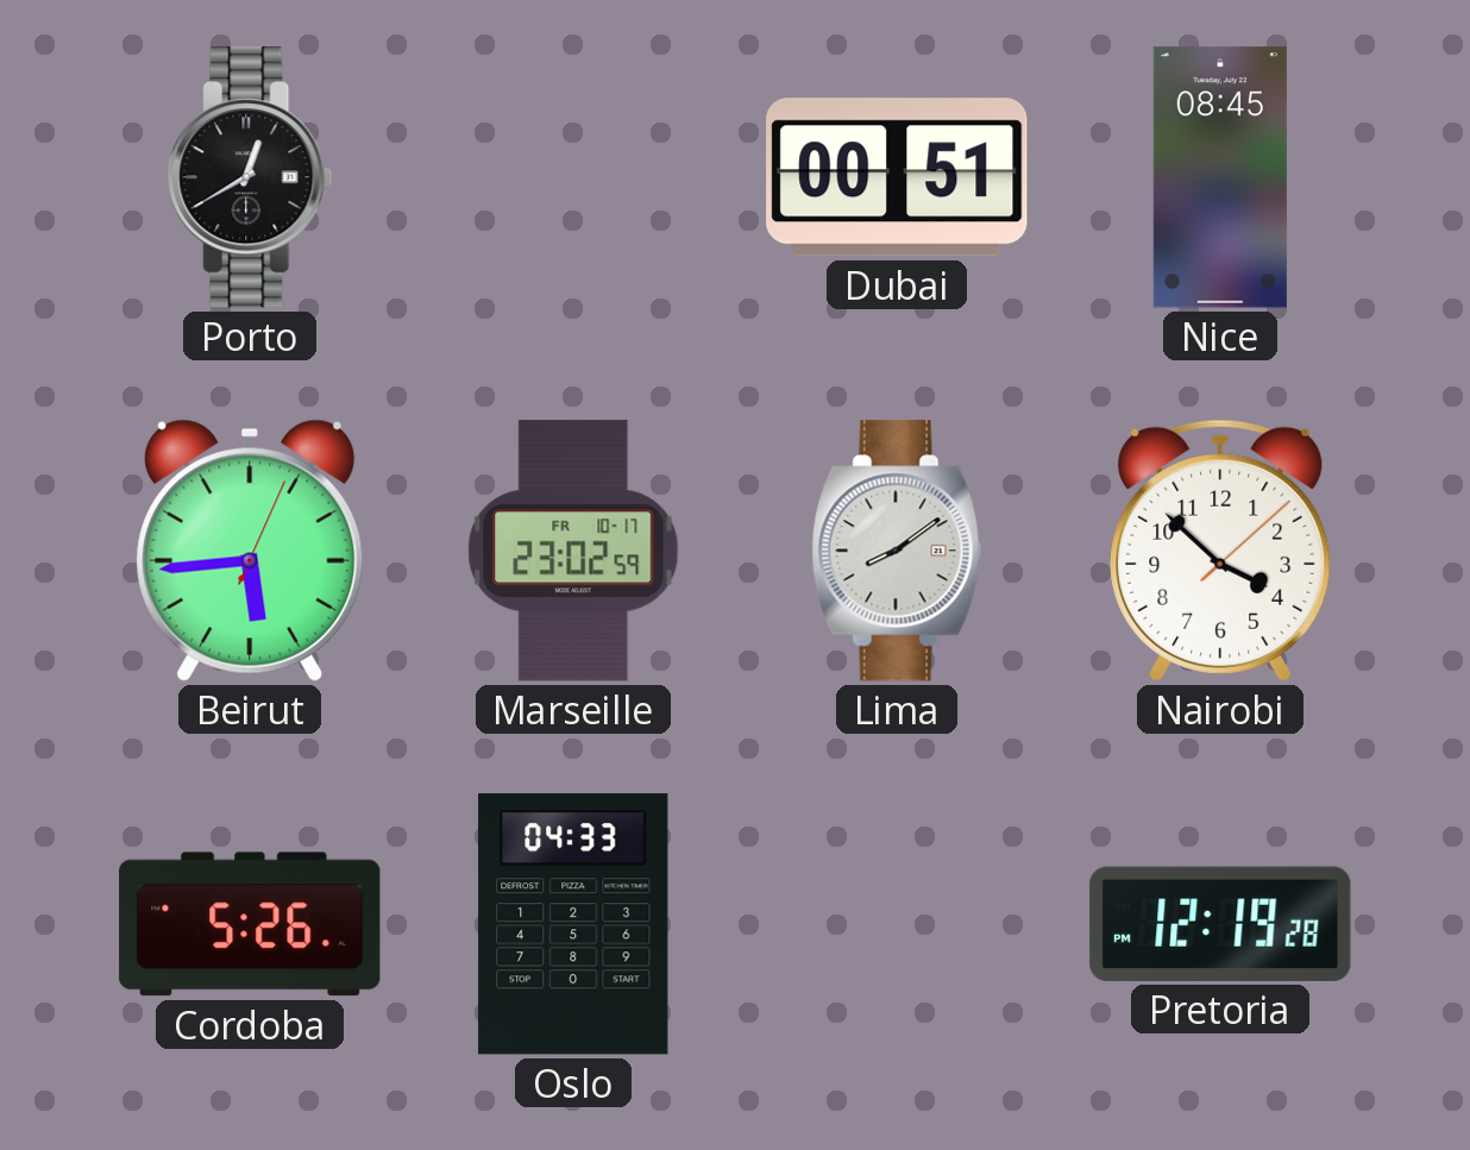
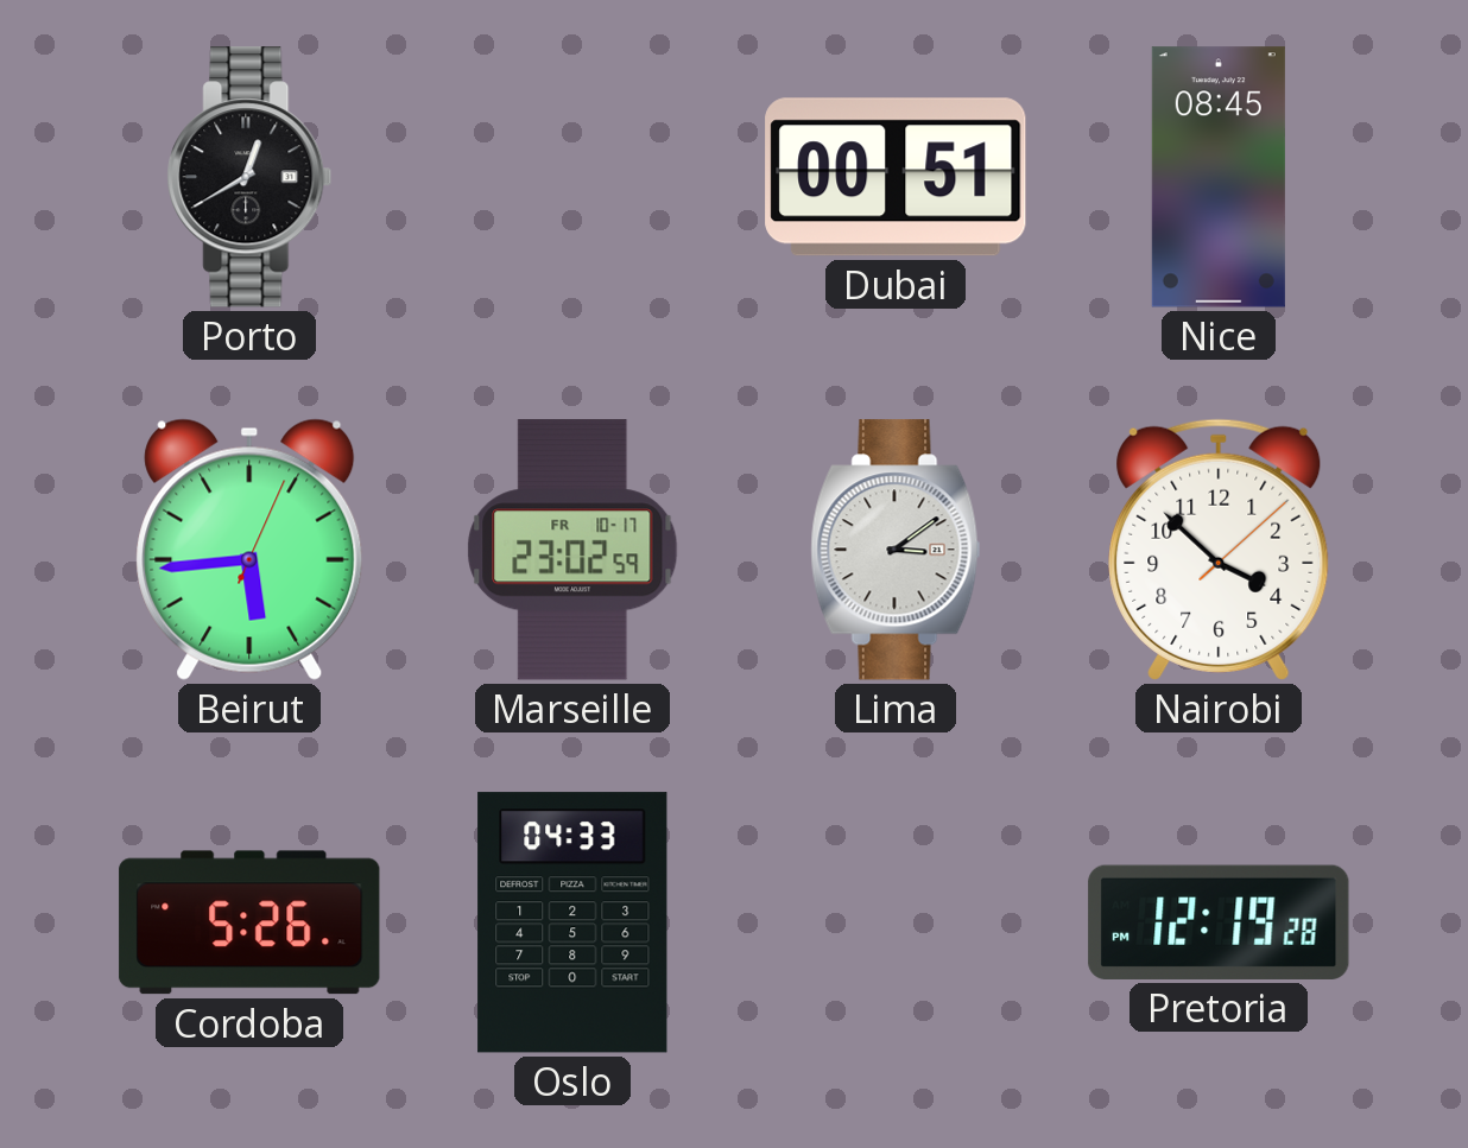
Lima: 8:09 -> 3:09
